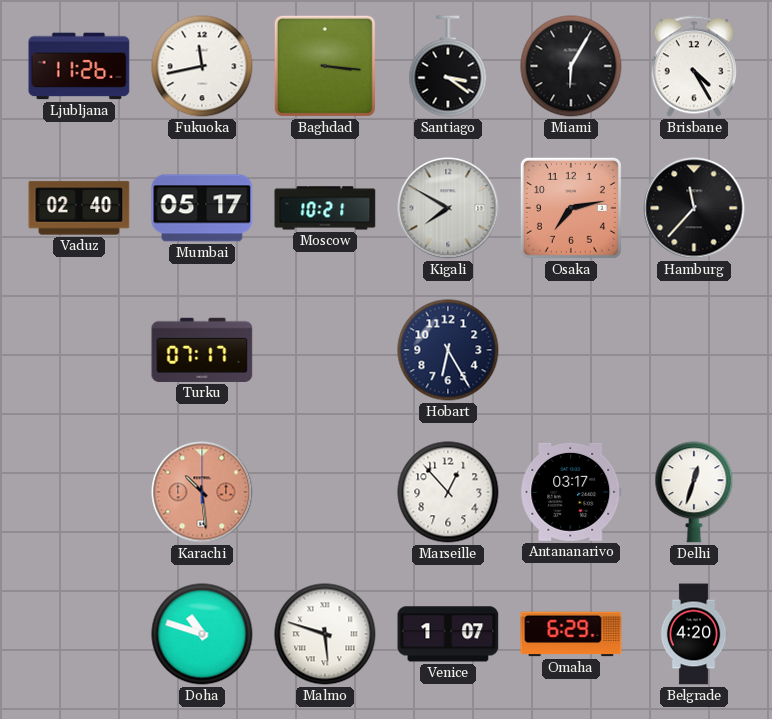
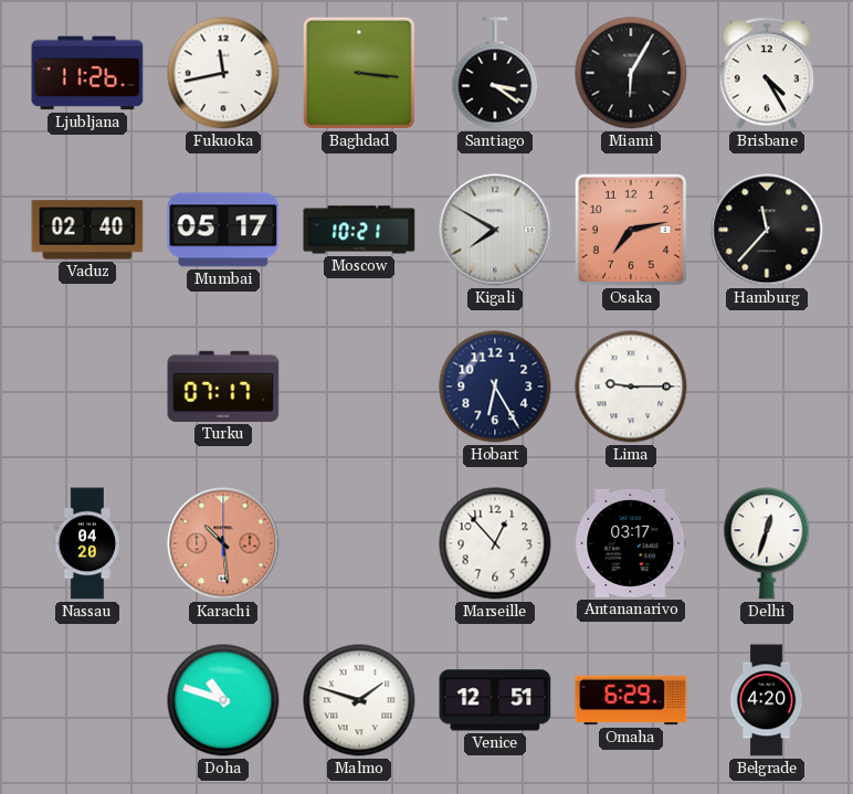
Lima: none -> 9:15
Nassau: none -> 04:20
Malmo: 5:48 -> 1:48
Venice: 1:07 -> 12:51
